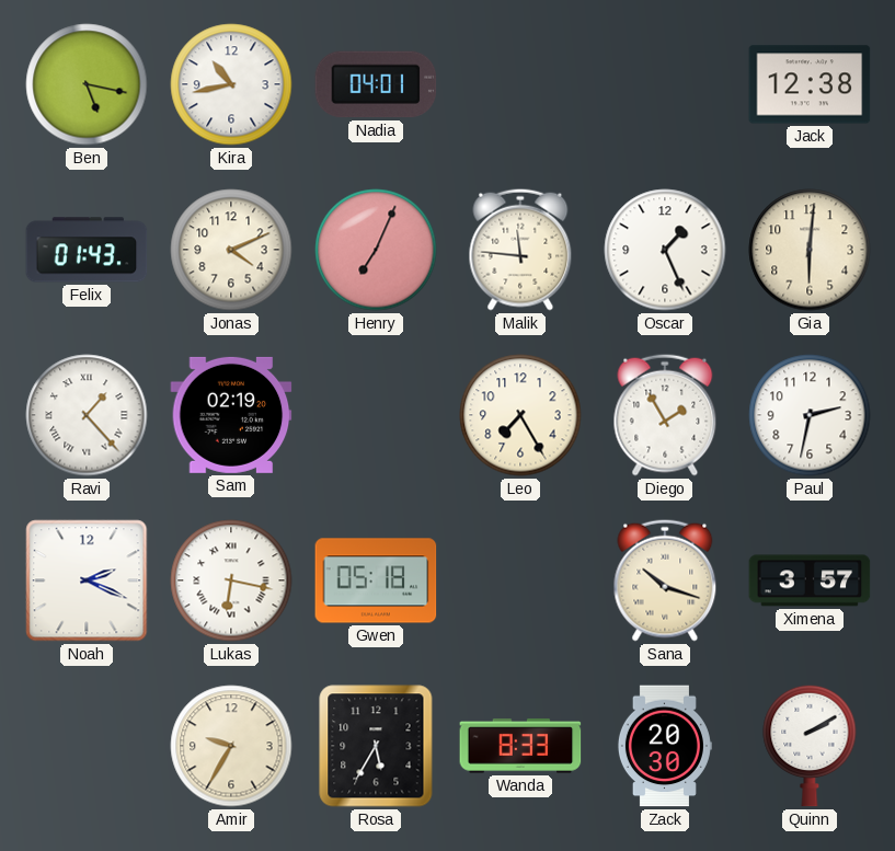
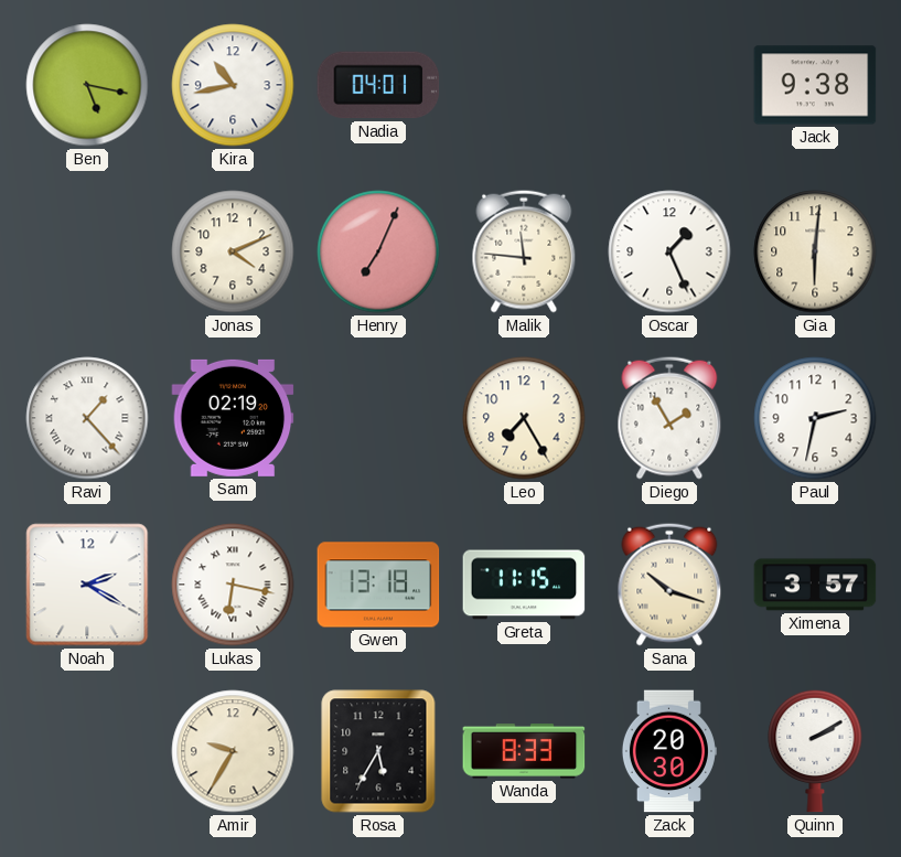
Jack: 12:38 -> 9:38
Felix: 01:43 -> none
Noah: 2:19 -> 2:20
Gwen: 05:18 -> 13:18
Greta: none -> 11:15
